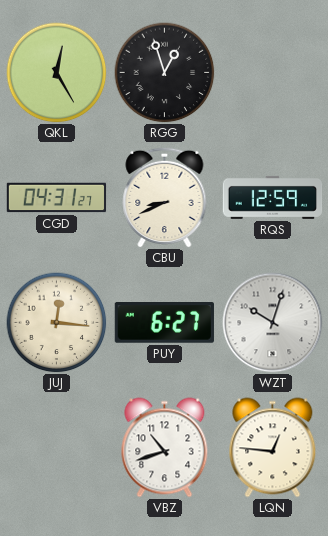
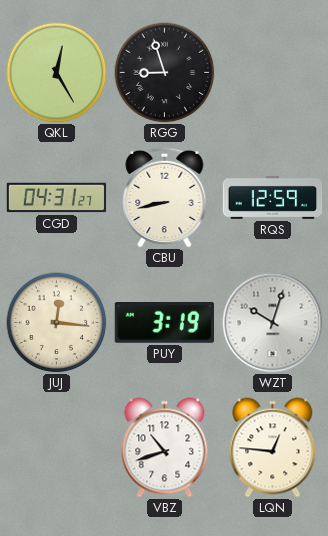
RGG: 12:57 -> 8:57
CBU: 8:41 -> 8:43
PUY: 6:27 -> 3:19
